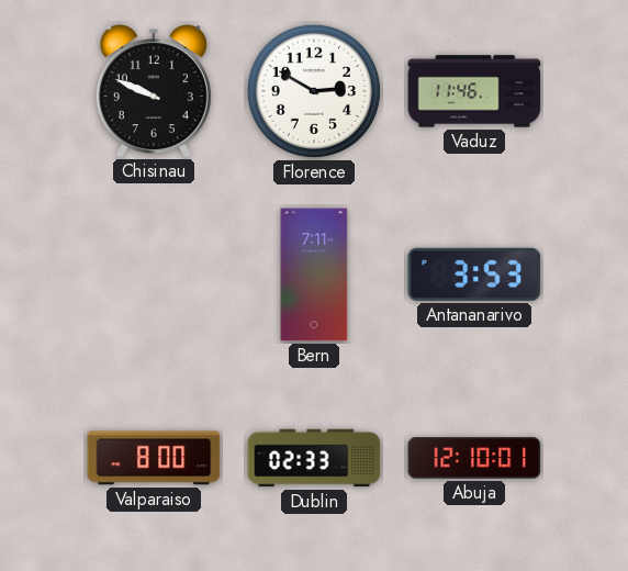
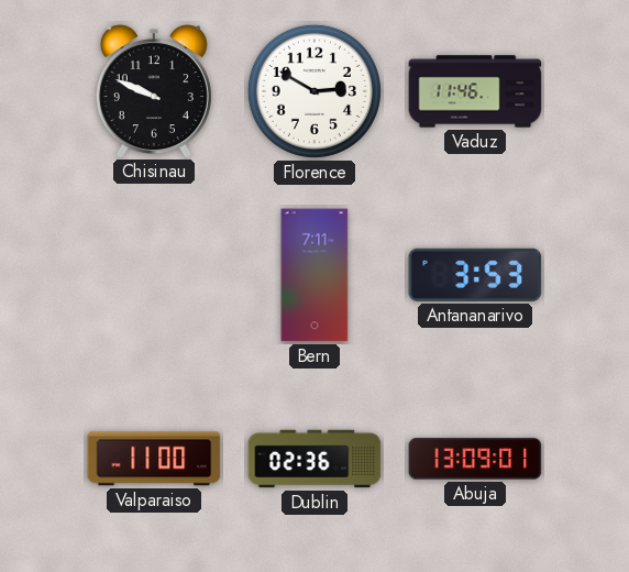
Valparaiso: 8:00 -> 11:00
Dublin: 02:33 -> 02:36
Abuja: 12:10 -> 13:09
